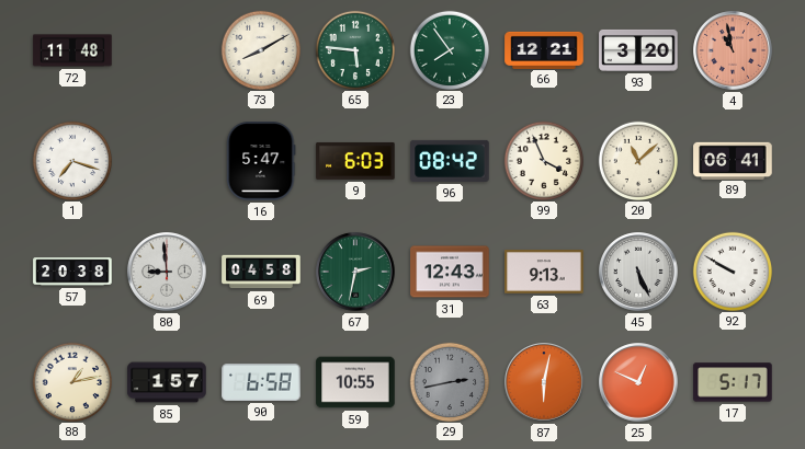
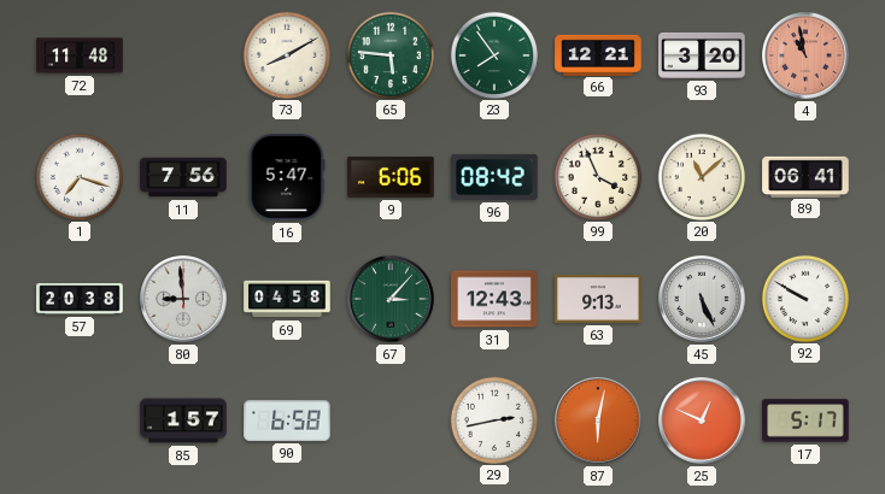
11: none -> 7:56
9: 6:03 -> 6:06
67: 2:32 -> 3:07
88: 1:13 -> none
59: 10:55 -> none
29 dial: grey -> white
